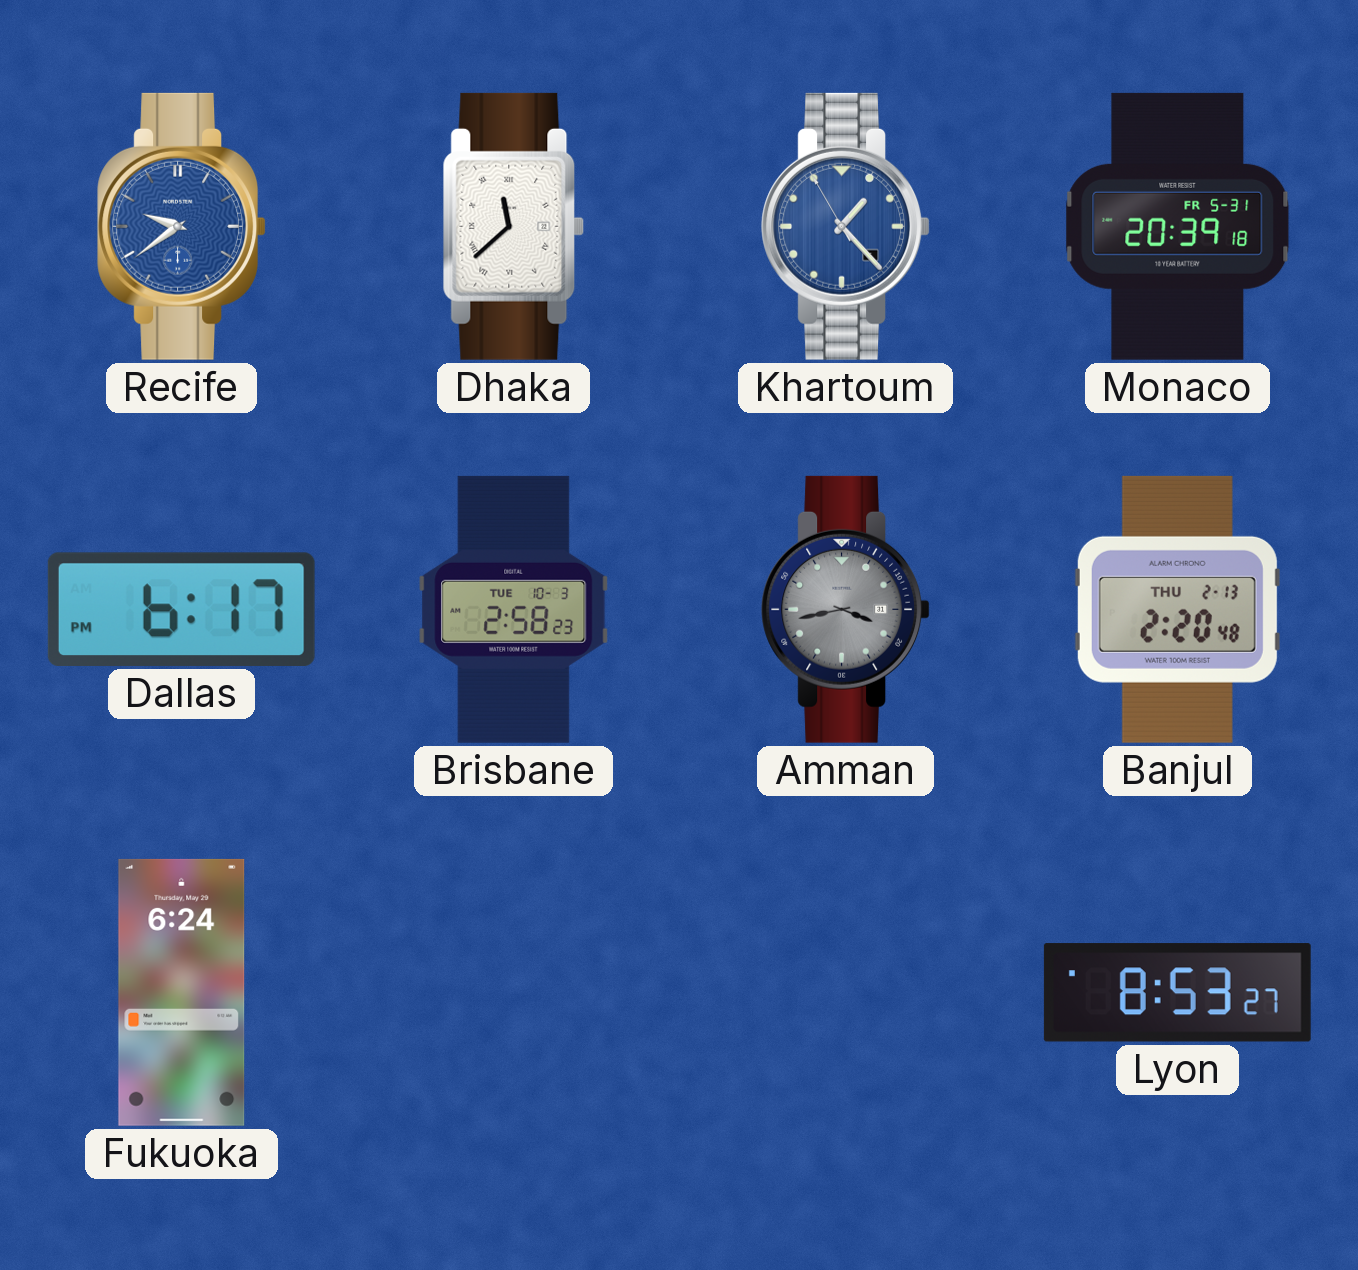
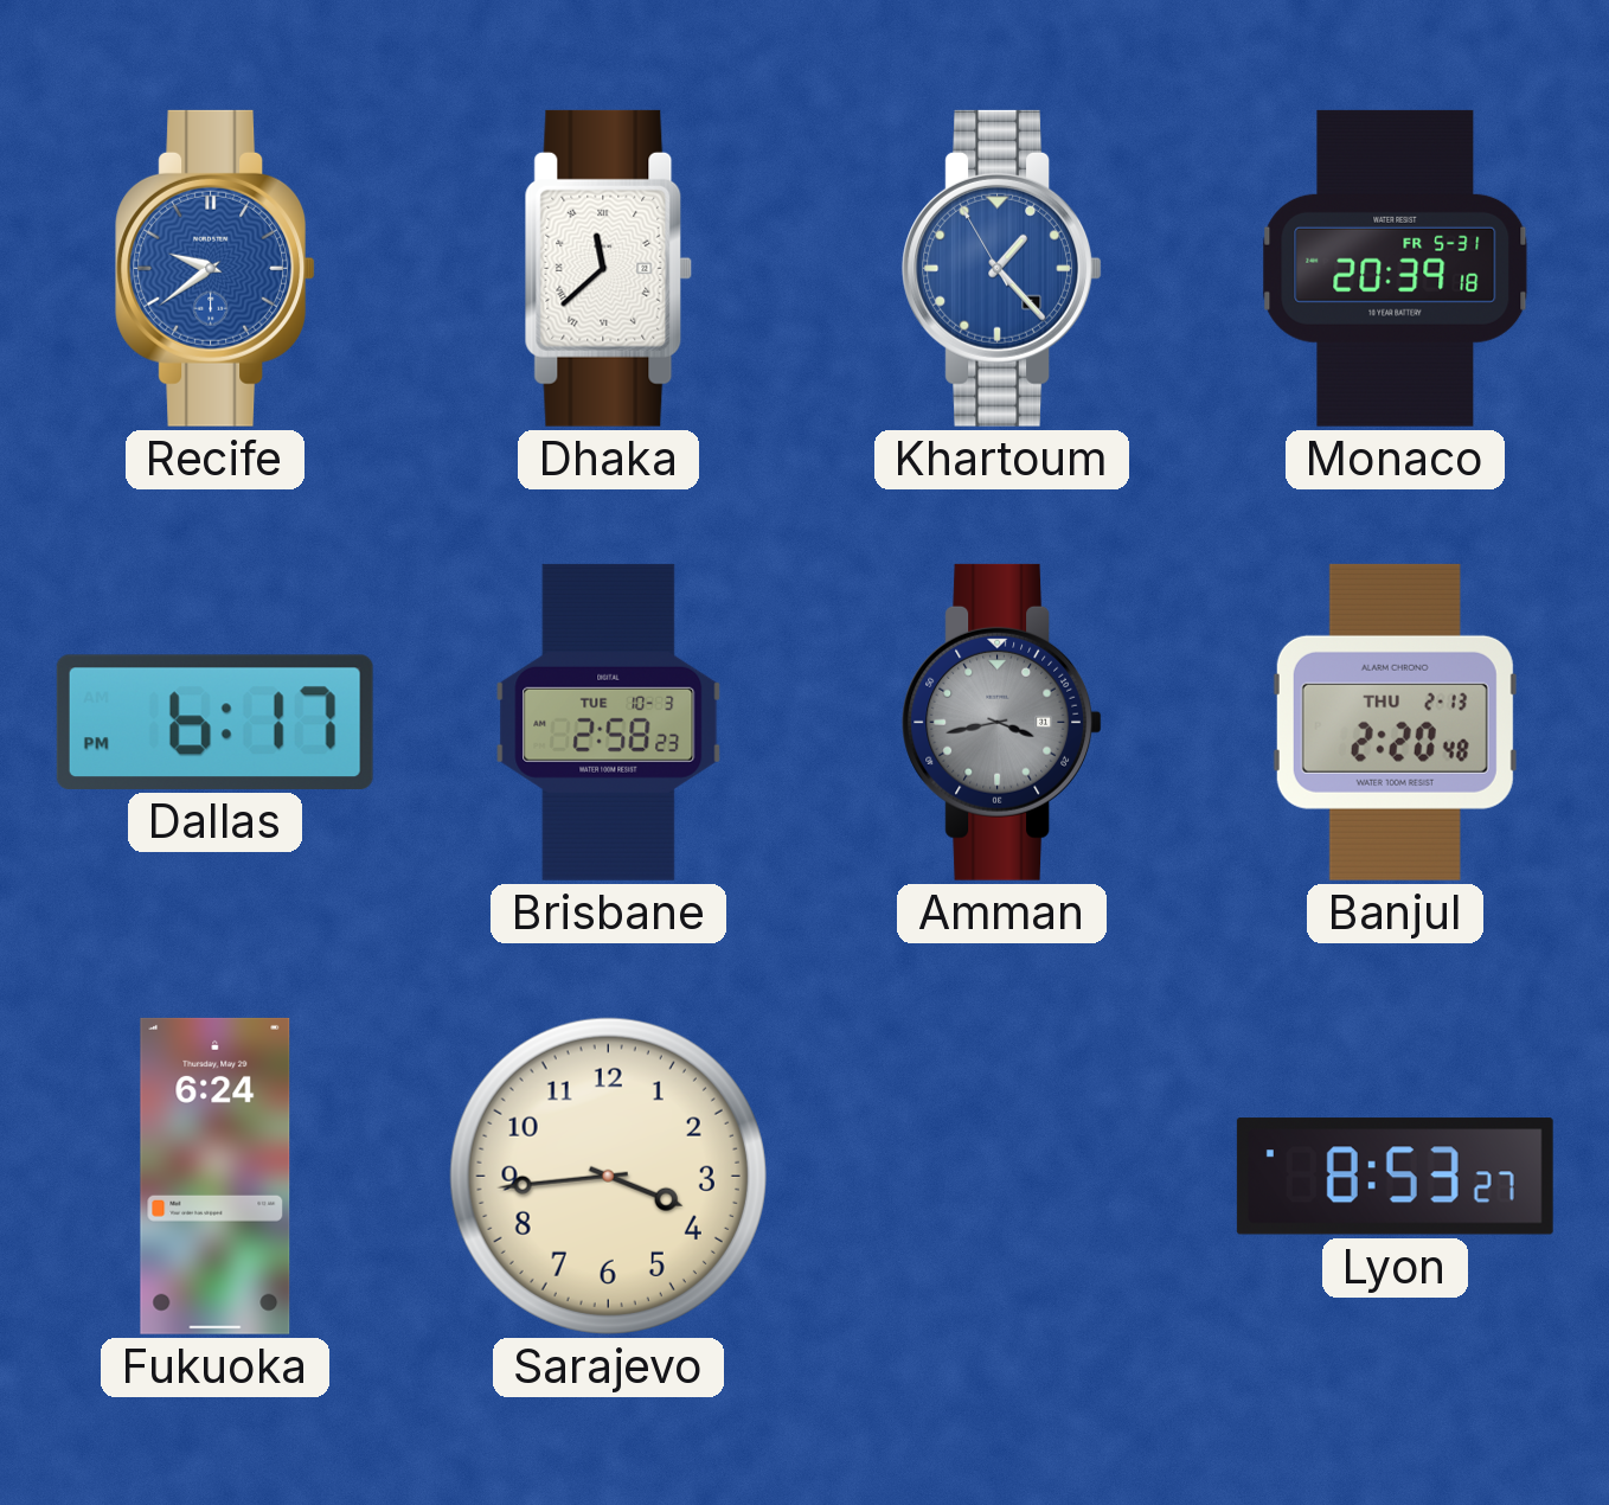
Sarajevo: none -> 3:44
